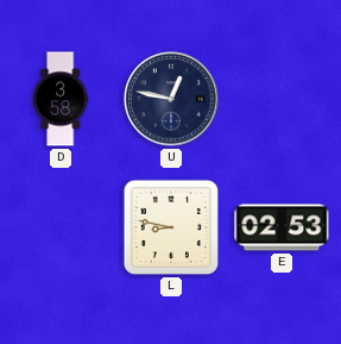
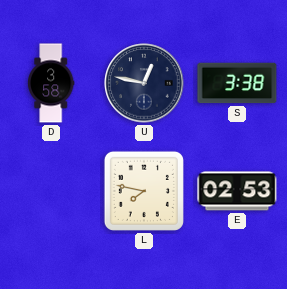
S: none -> 3:38
L: 8:47 -> 7:47
